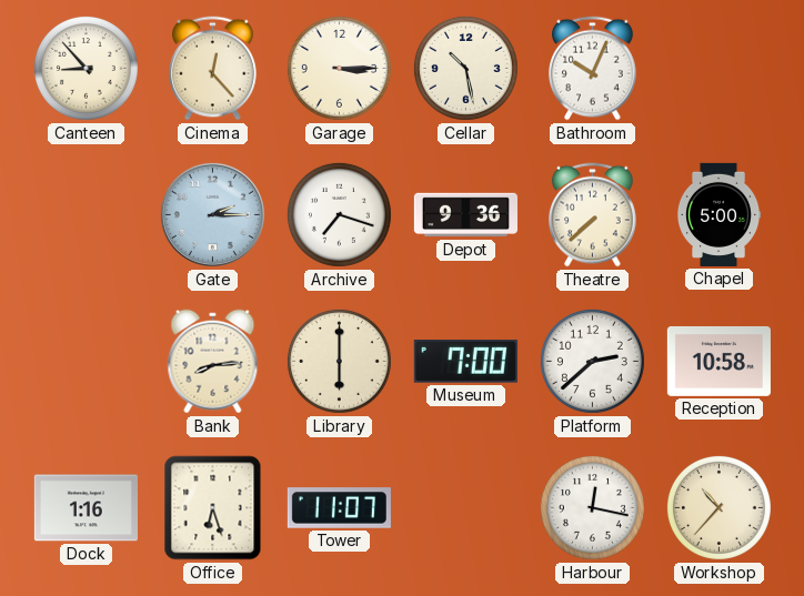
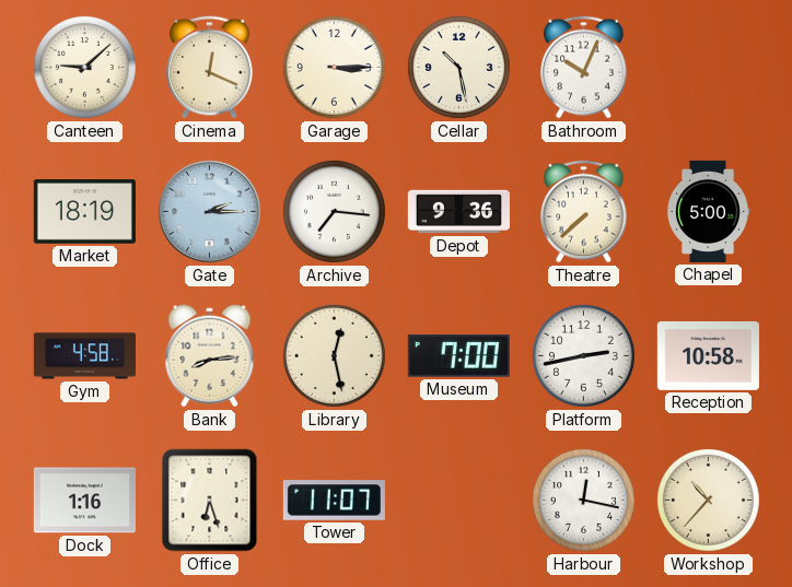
Canteen: 8:53 -> 9:08
Cinema: 12:23 -> 12:19
Market: none -> 18:19
Archive: 7:18 -> 7:16
Gym: none -> 4:58
Library: 6:00 -> 12:28
Platform: 2:38 -> 2:43
